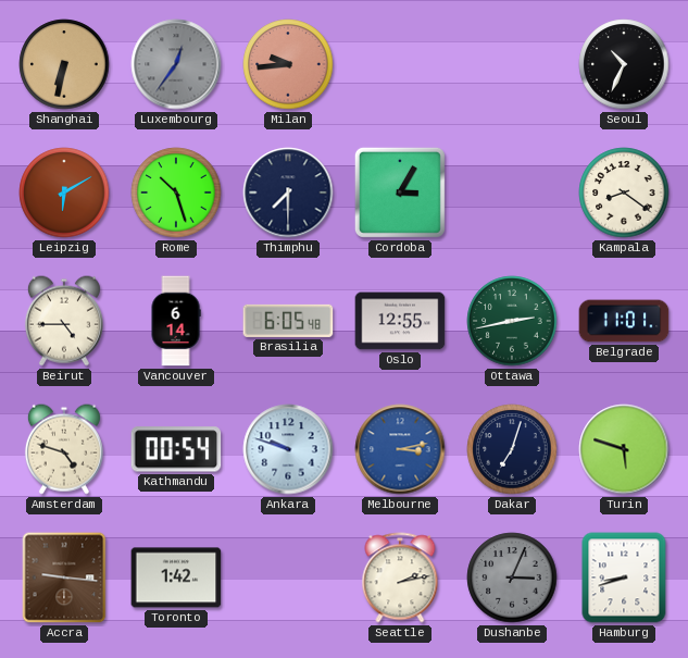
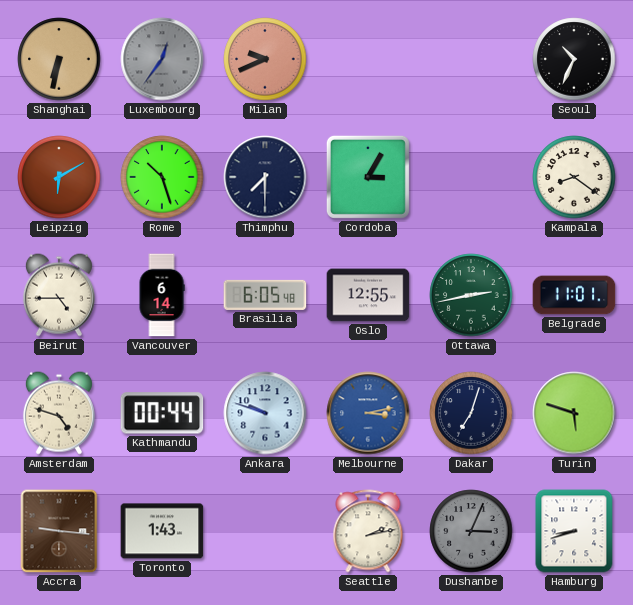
Milan: 9:44 -> 9:41
Kathmandu: 00:54 -> 00:44
Toronto: 1:42 -> 1:43
